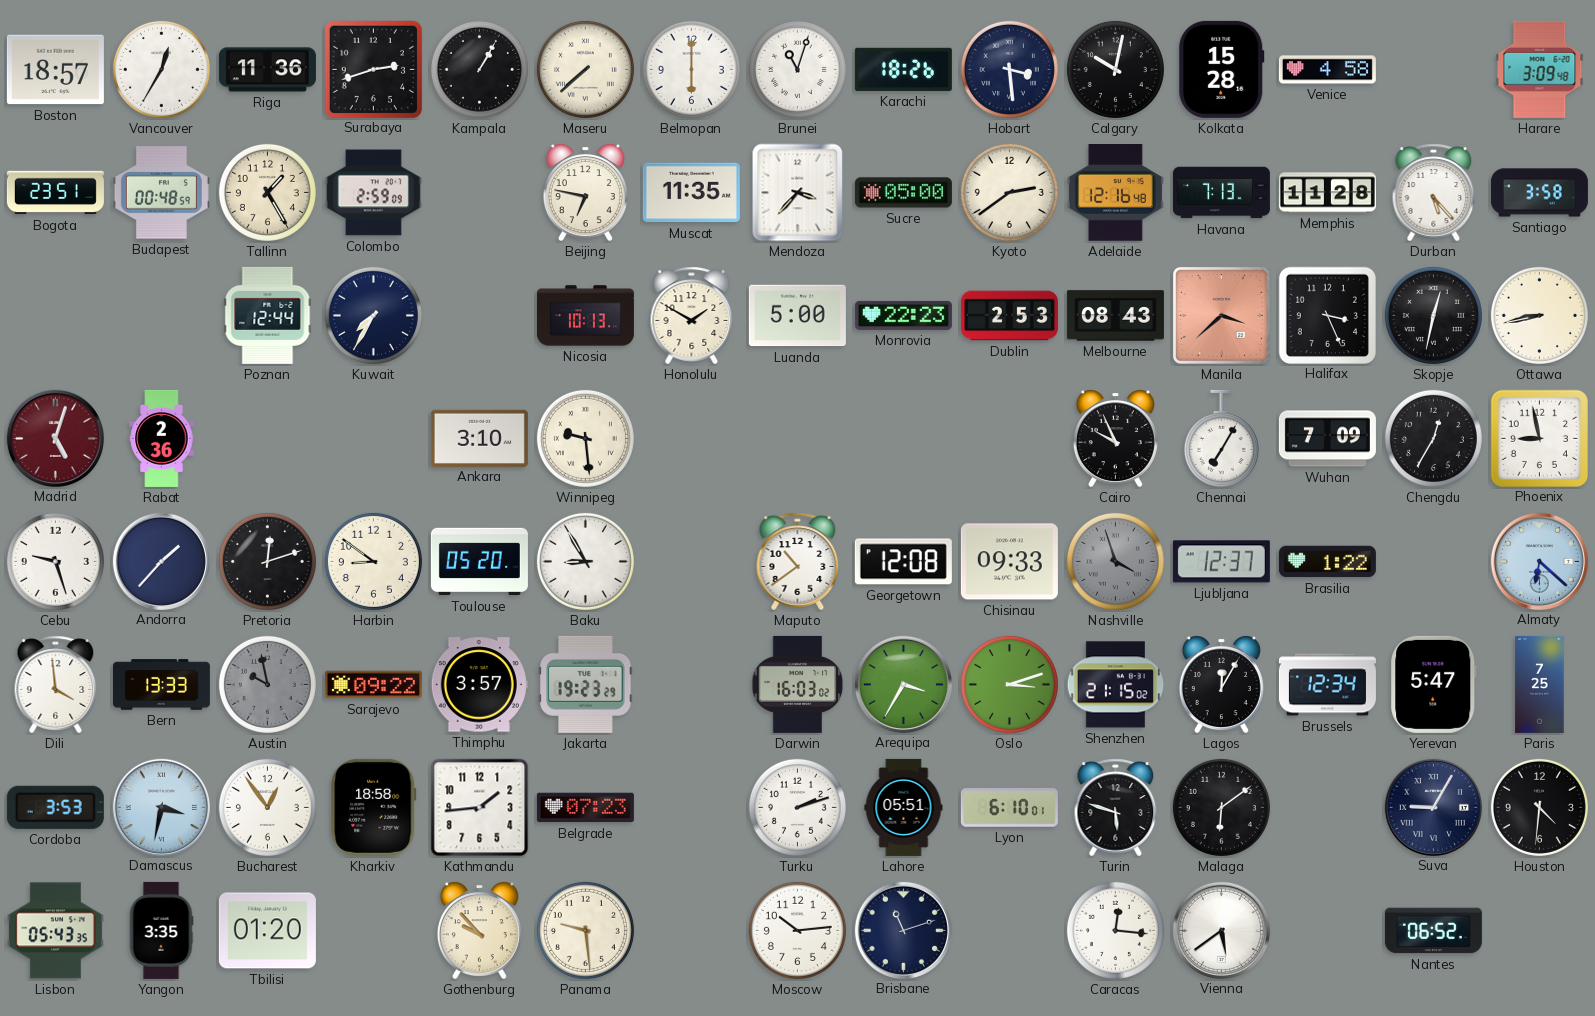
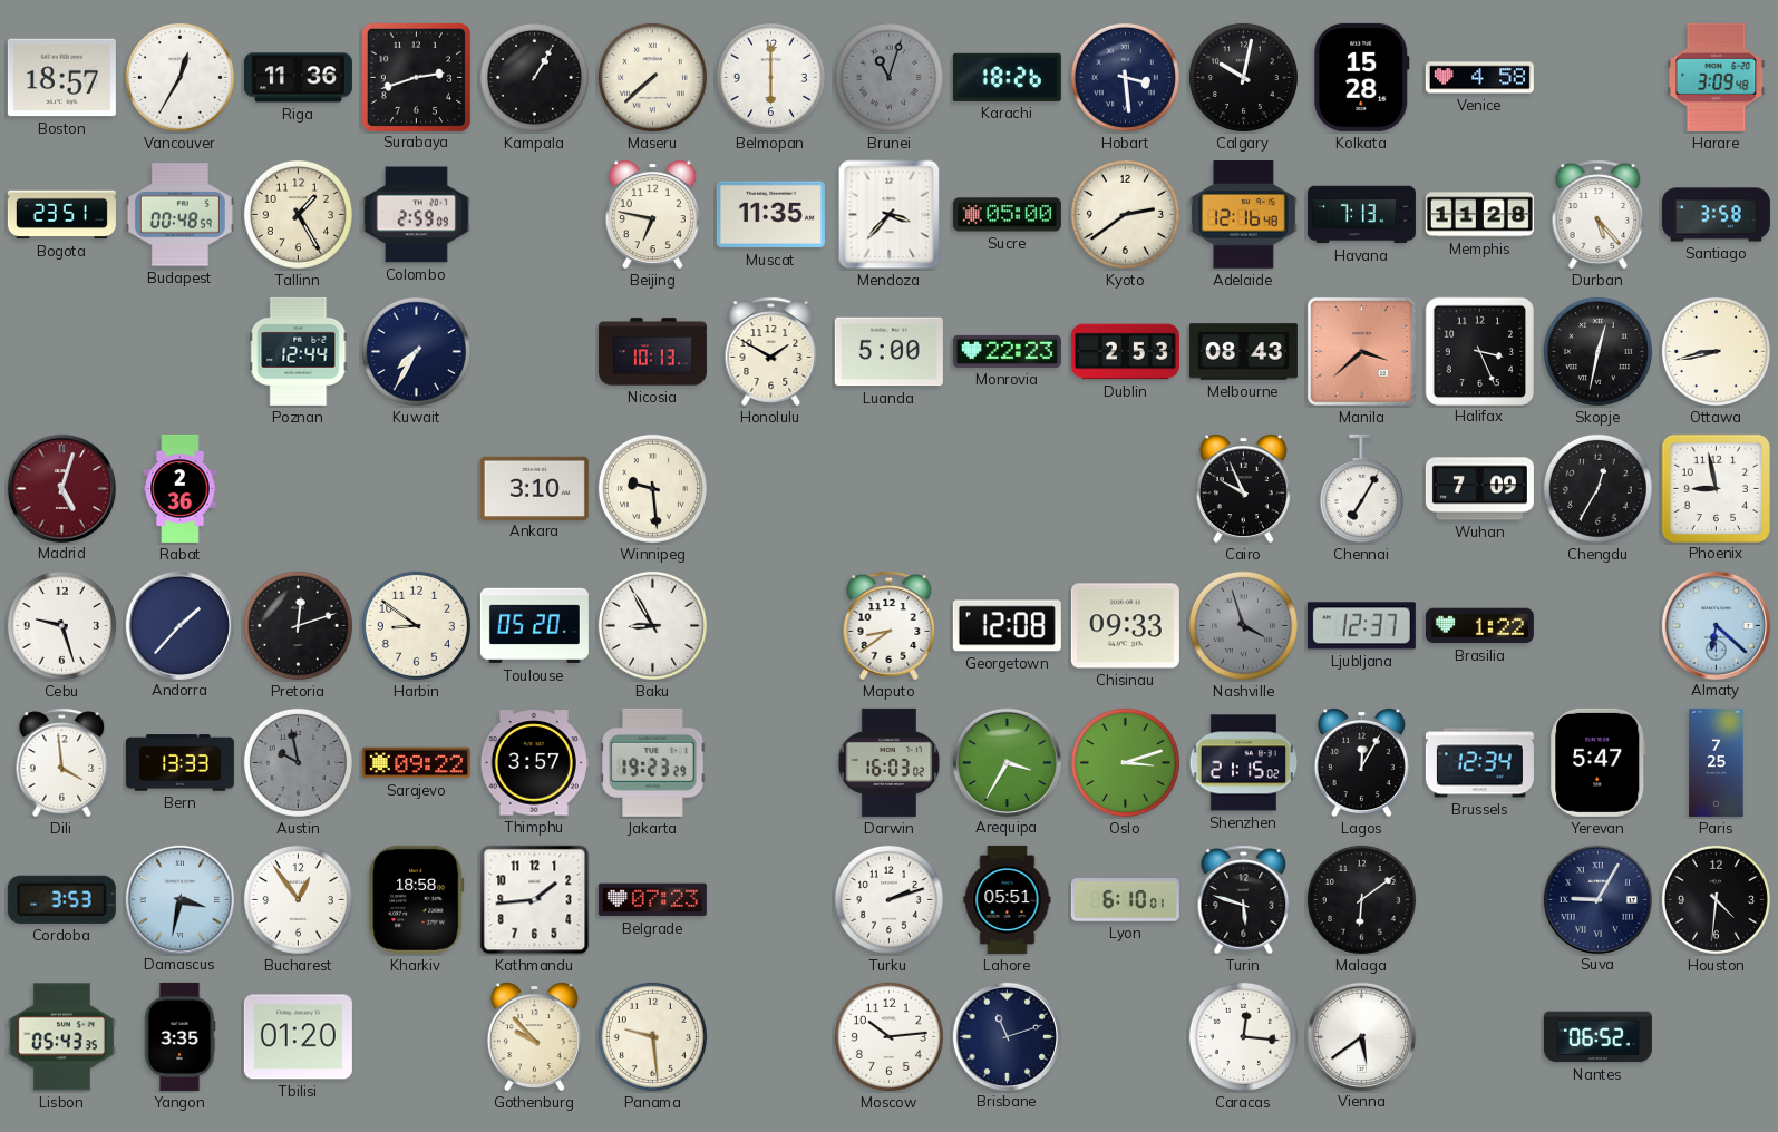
Brunei dial: white -> grey
Maputo: 10:39 -> 8:39
